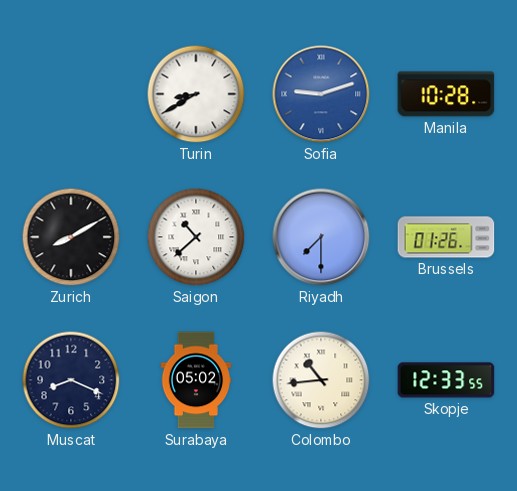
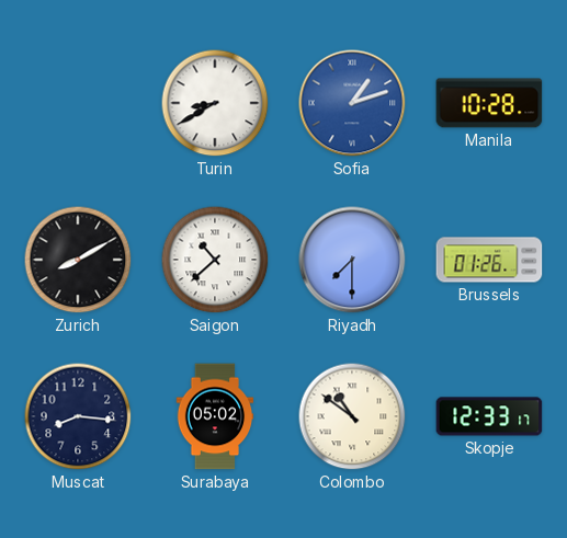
Sofia: 9:12 -> 1:12
Muscat: 8:19 -> 8:16
Colombo: 10:44 -> 10:51
Skopje: 12:33:55 -> 12:33:17
